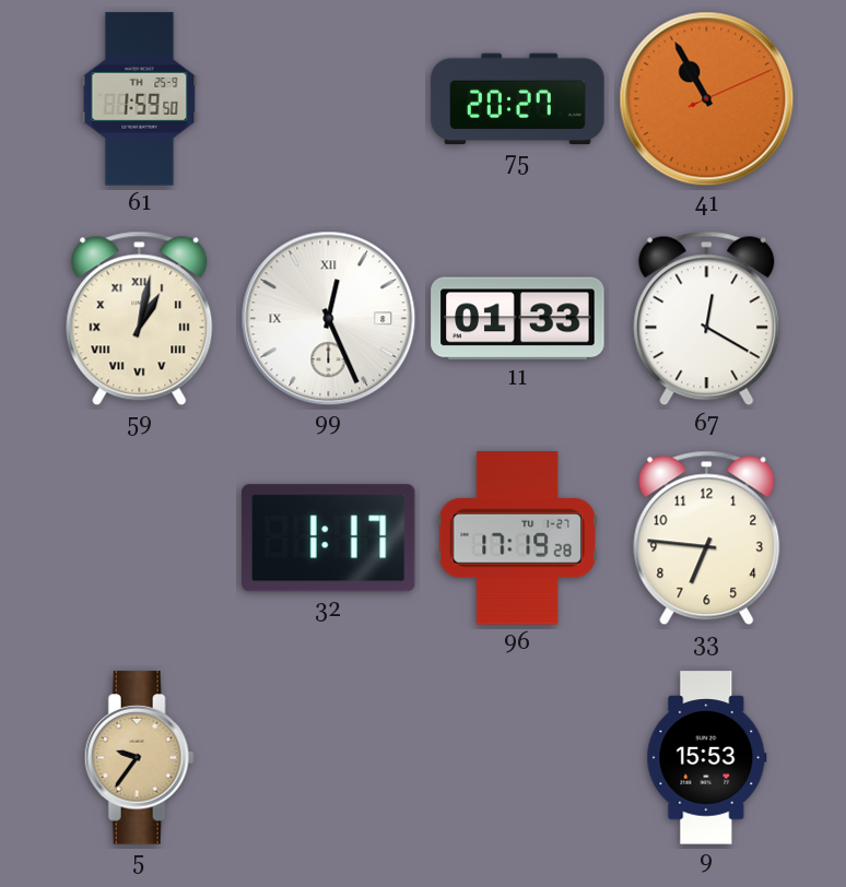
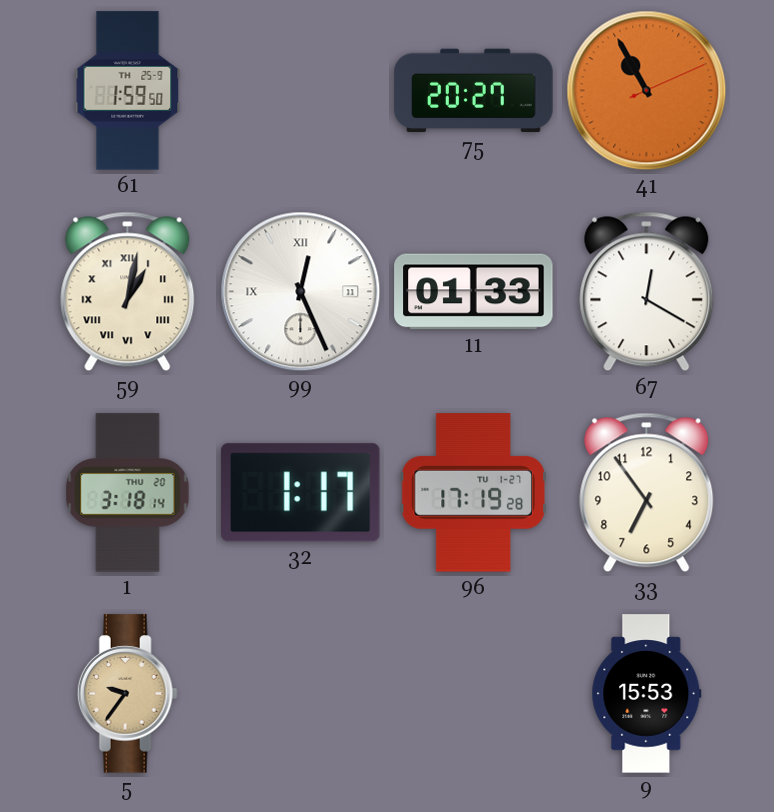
99 date: 8 -> 11
1: none -> 3:18
33: 6:46 -> 6:54
